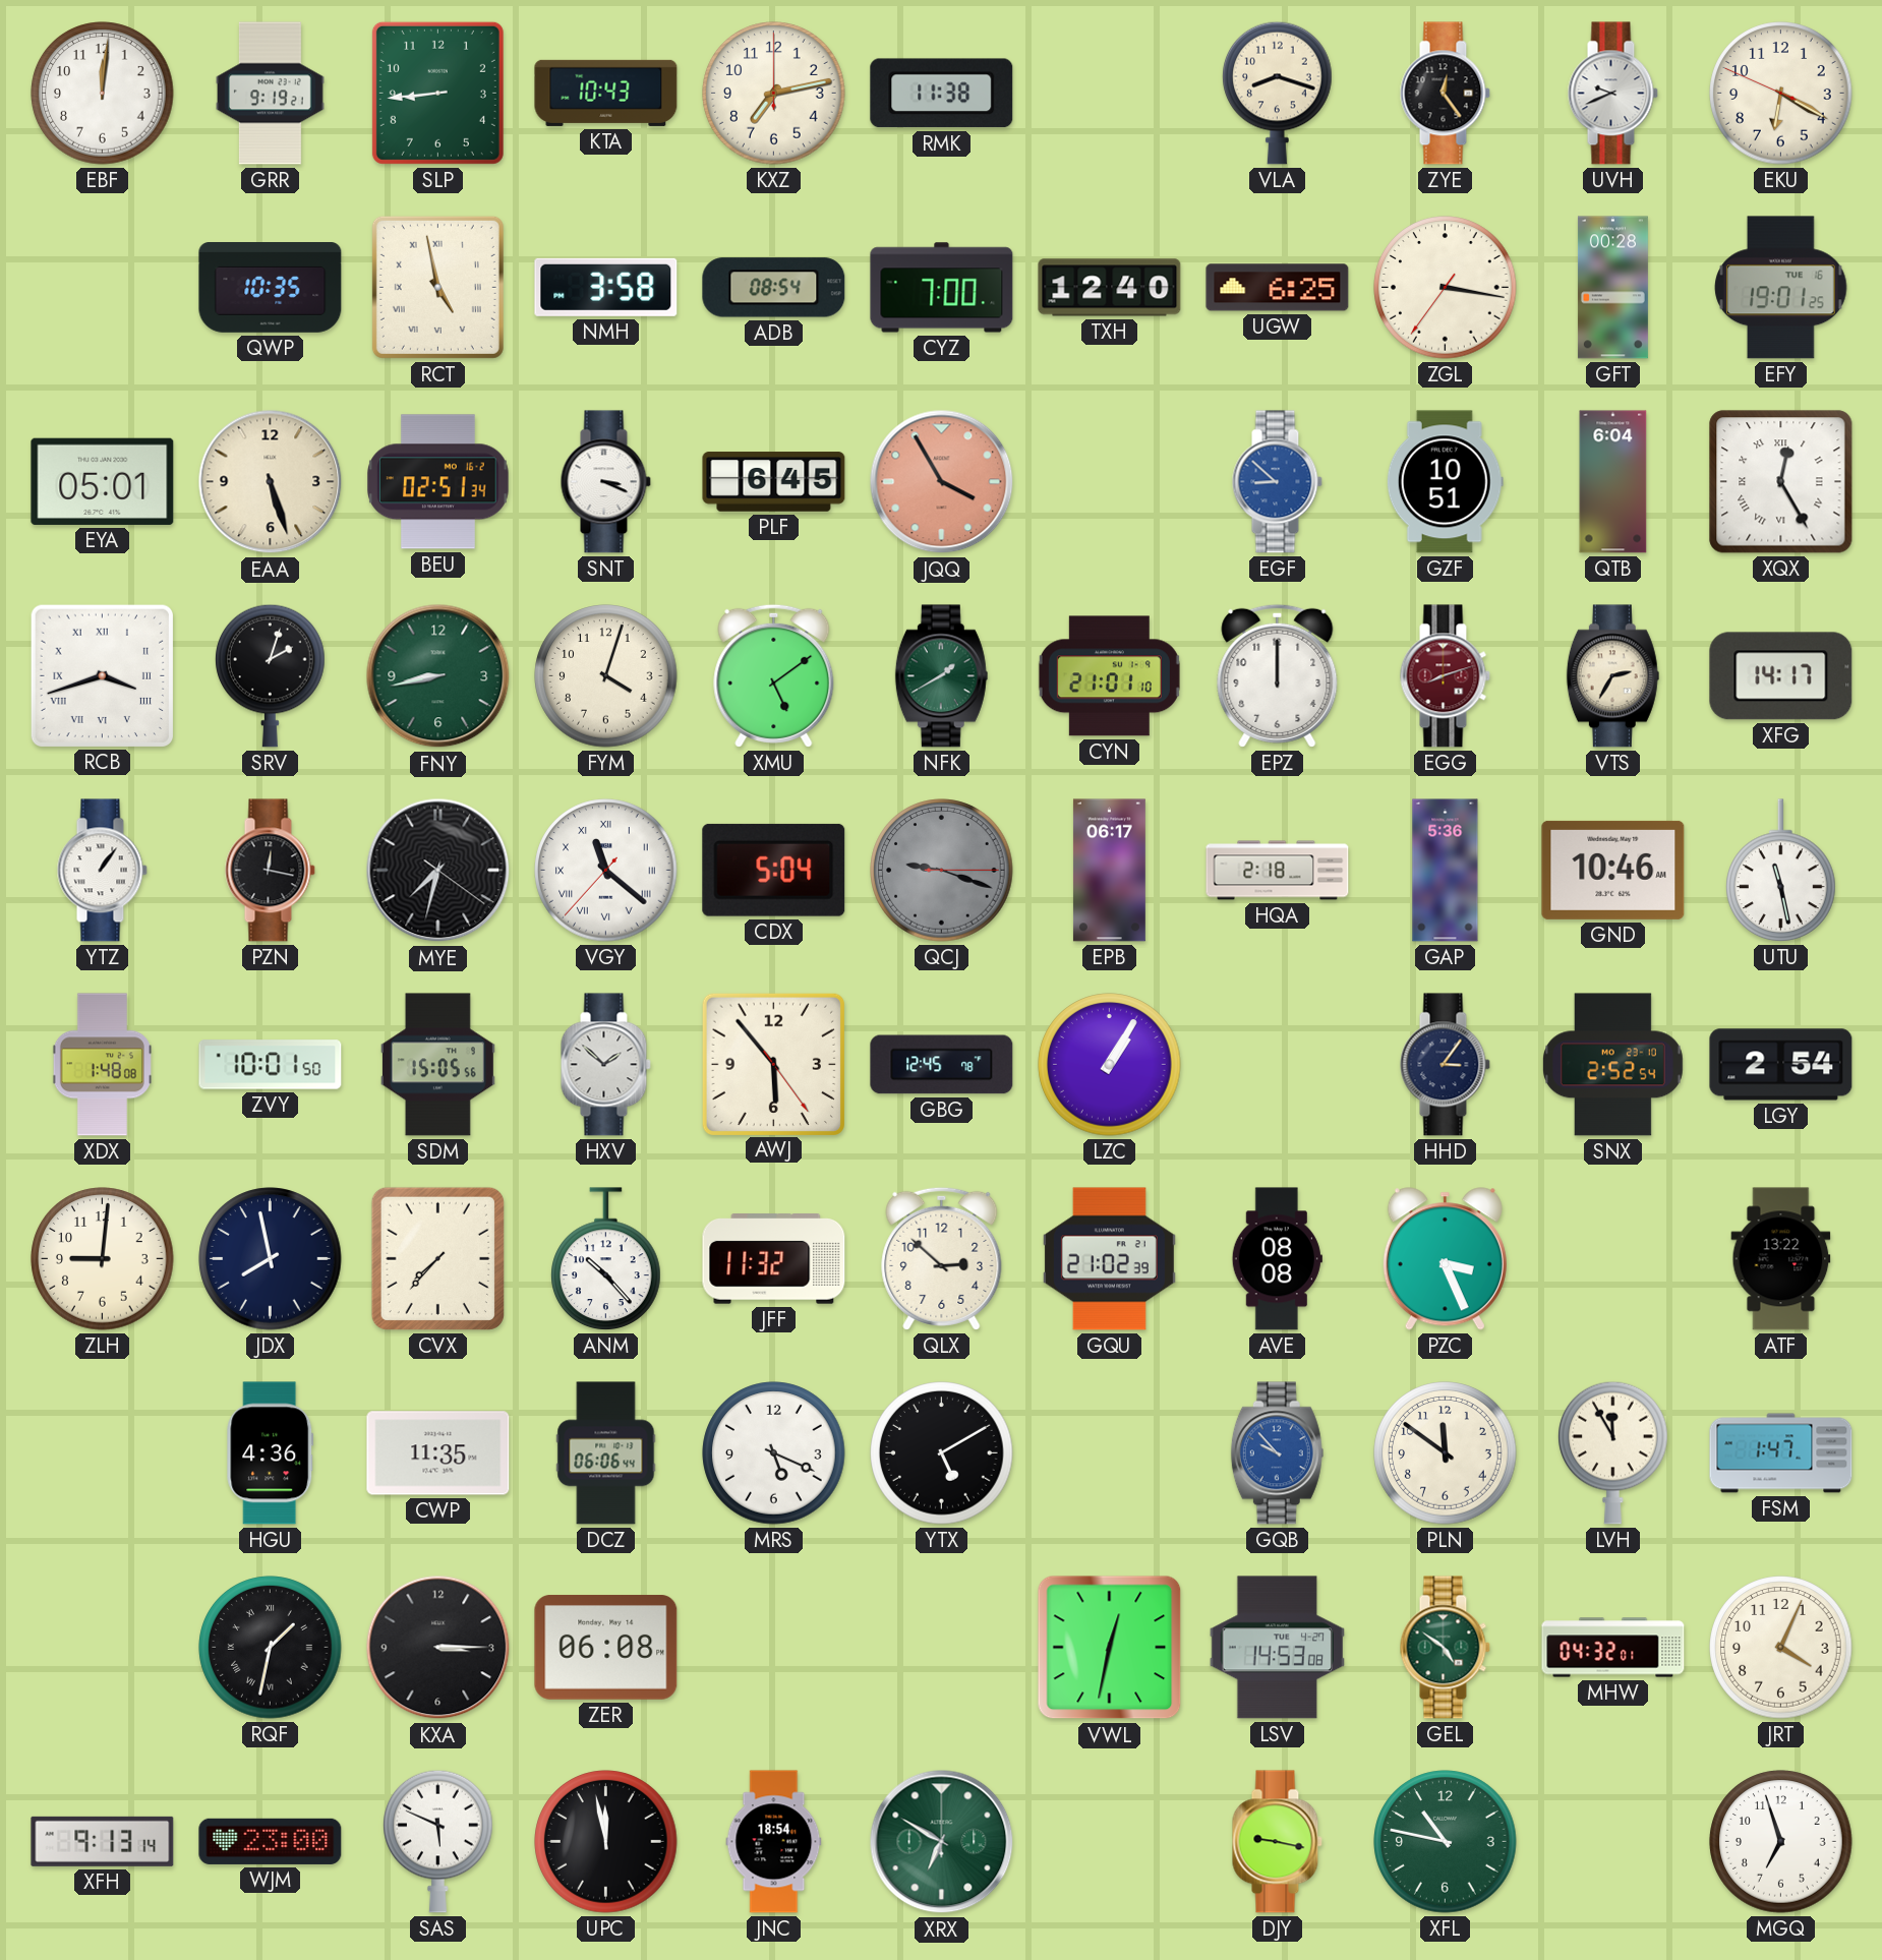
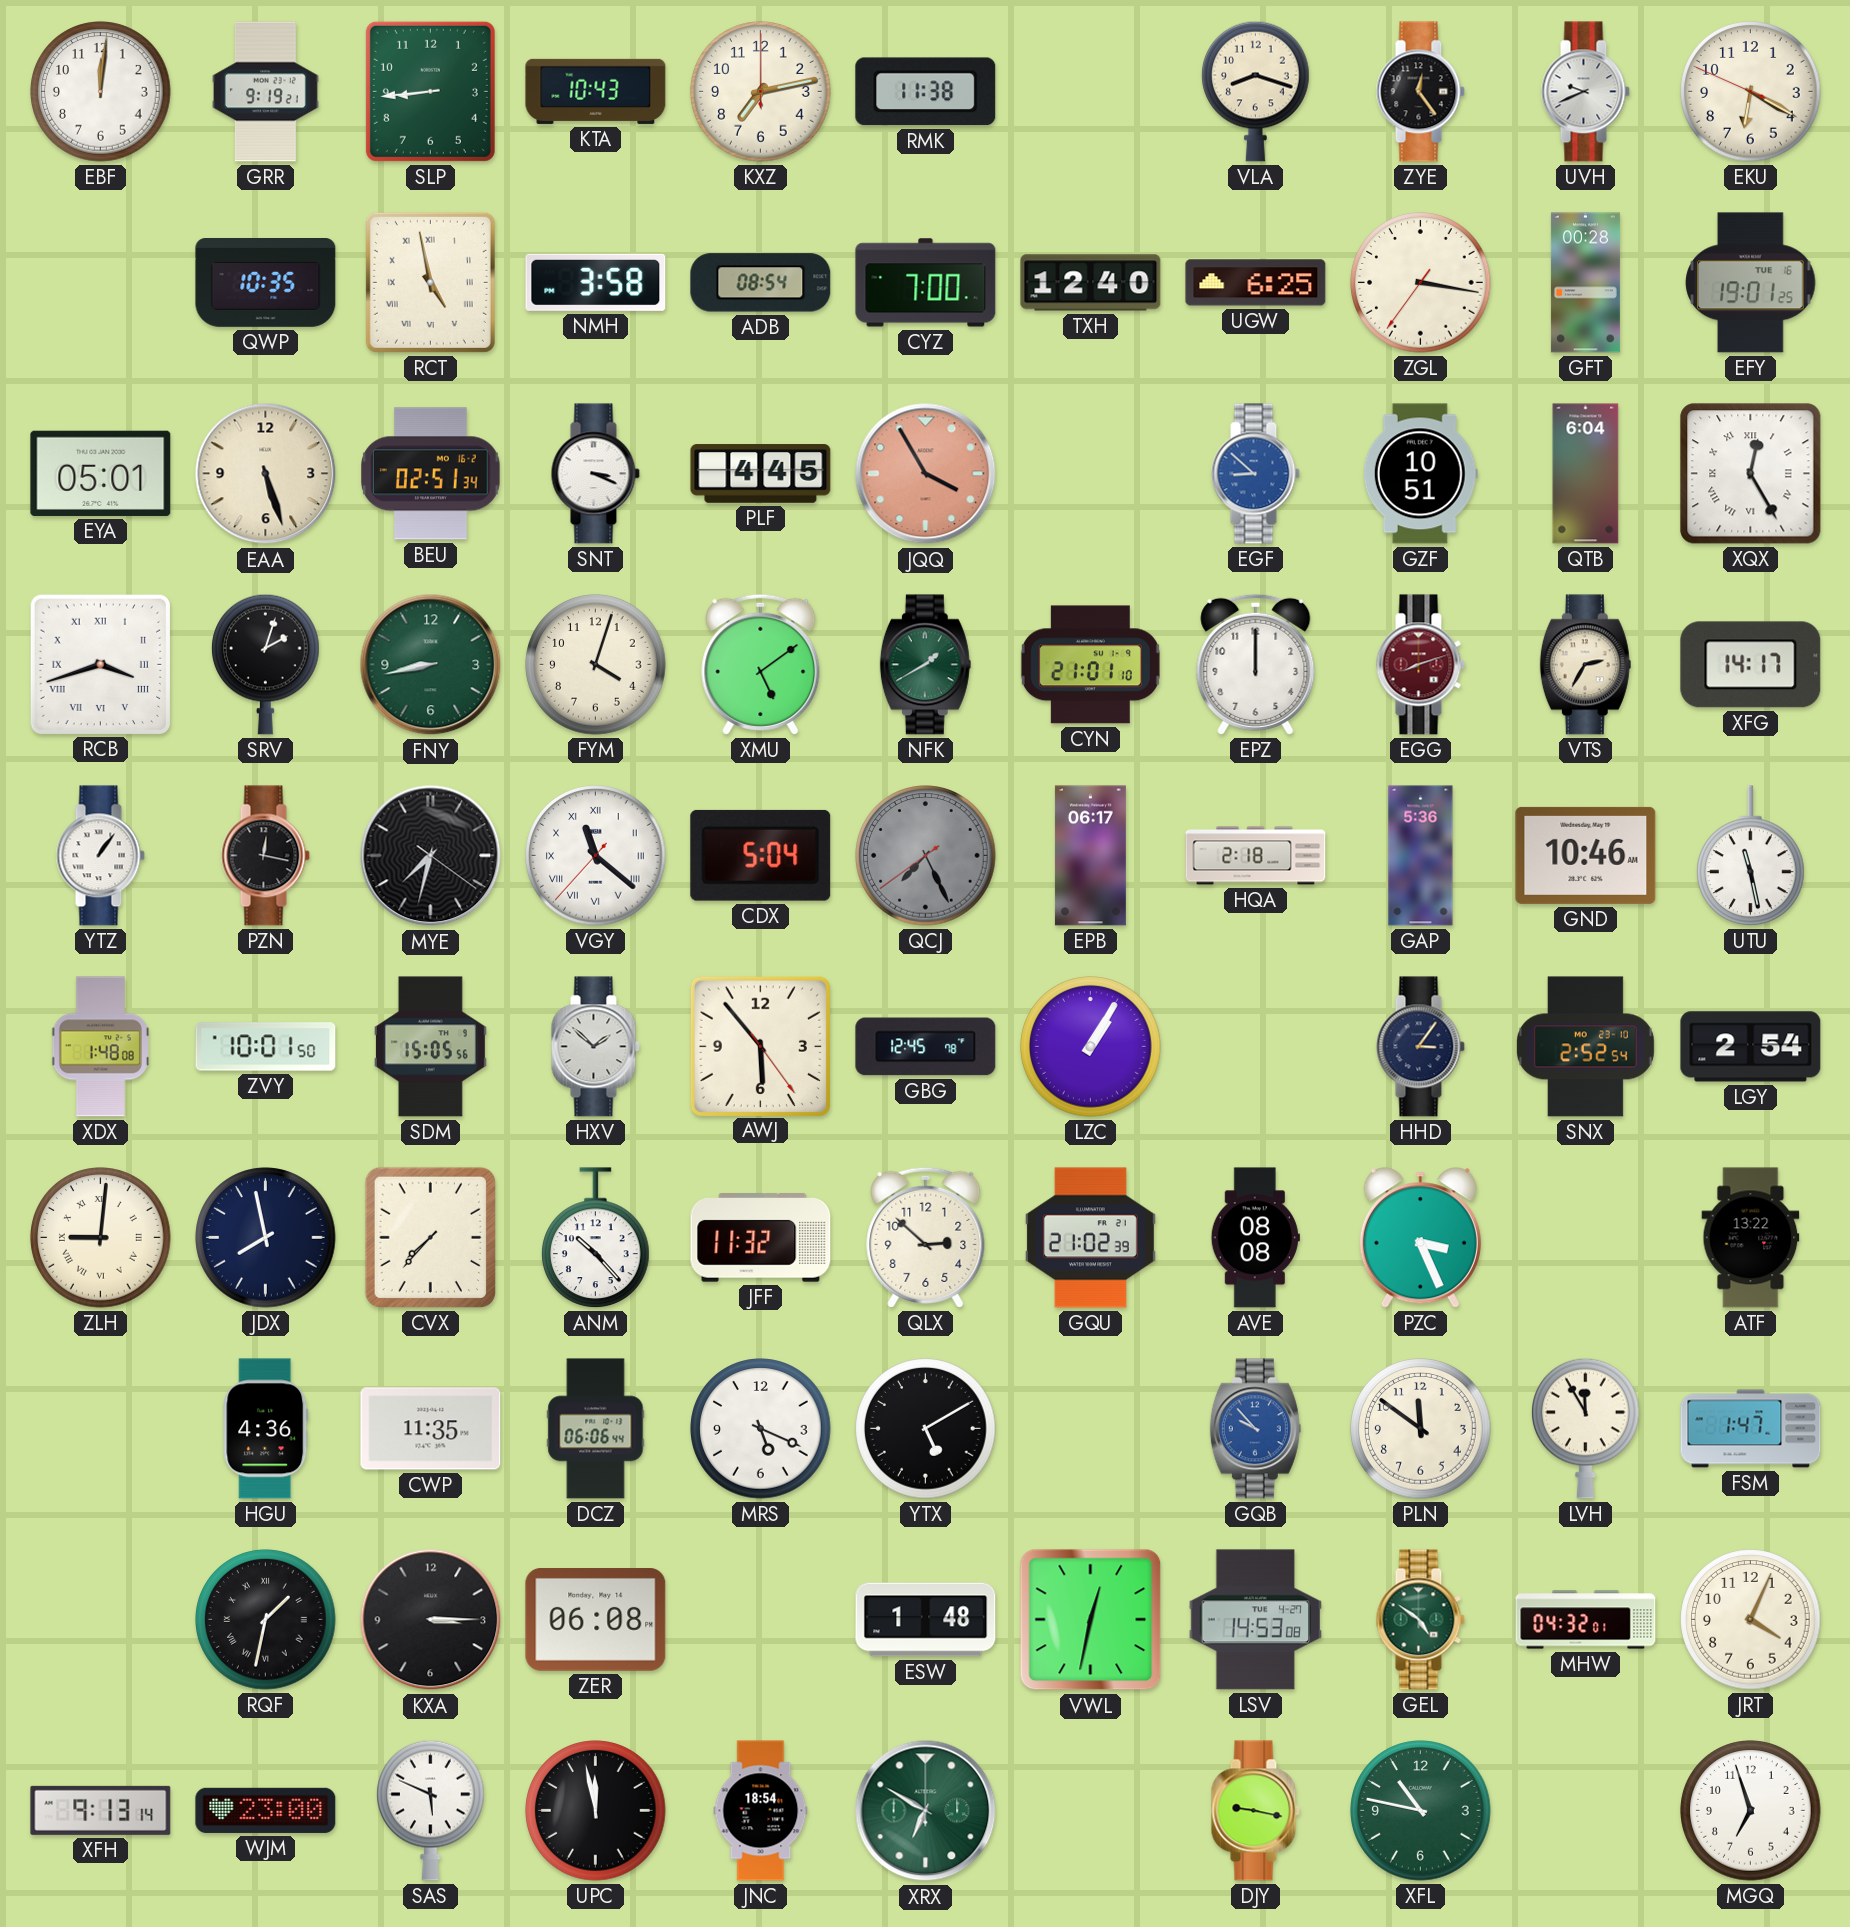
PLF: 6:45 -> 4:45
QCJ: 9:18 -> 7:25
ZLH numerals: Arabic -> Roman
ESW: none -> 1:48
